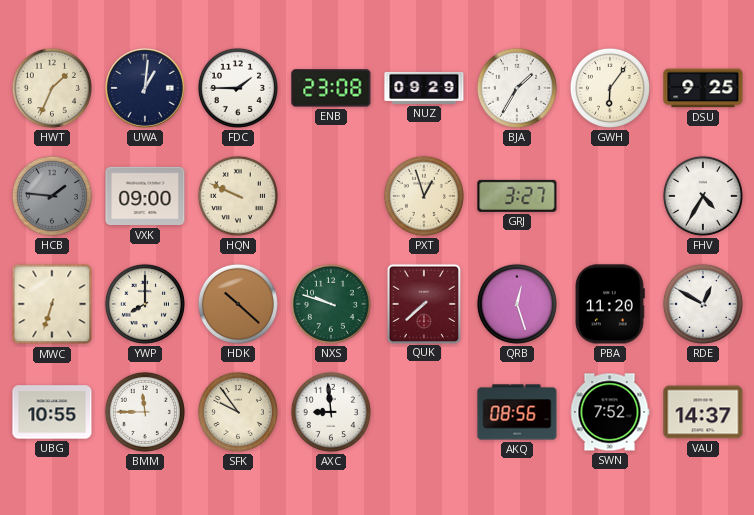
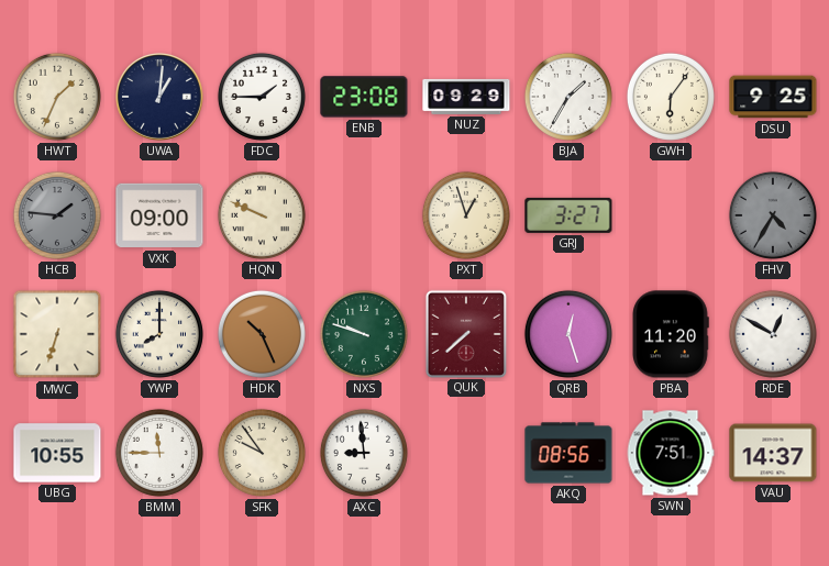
FHV dial: white -> grey
HDK: 10:22 -> 10:26
SWN: 7:52 -> 7:51
